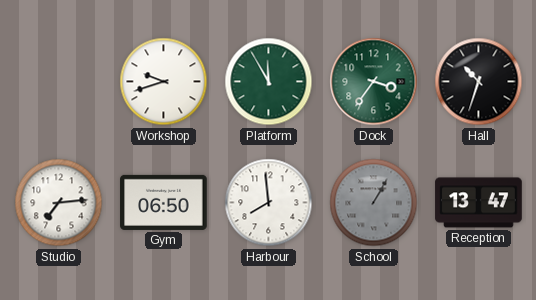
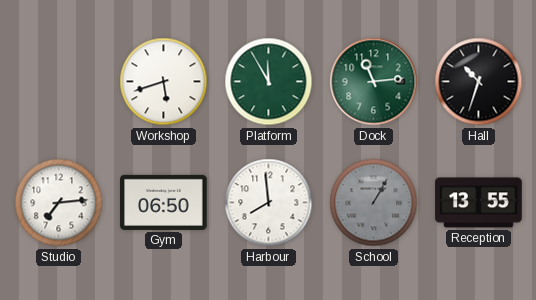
Workshop: 9:42 -> 5:42
Dock: 3:36 -> 11:14
Reception: 13:47 -> 13:55
